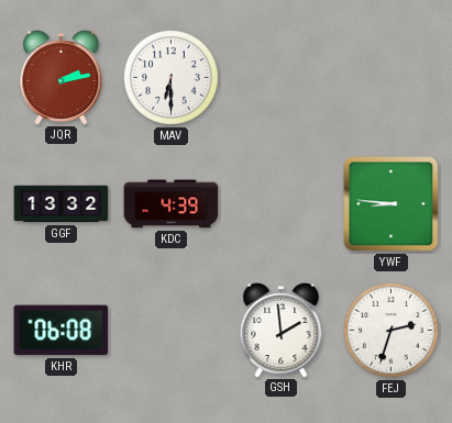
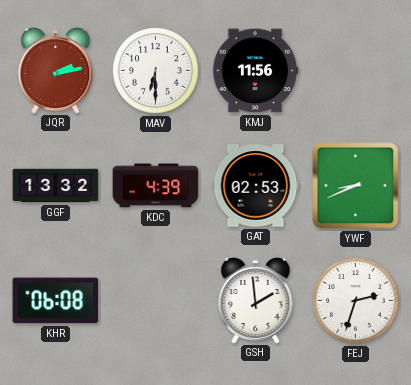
KMJ: none -> 11:56
GAT: none -> 02:53
YWF: 8:46 -> 8:41
